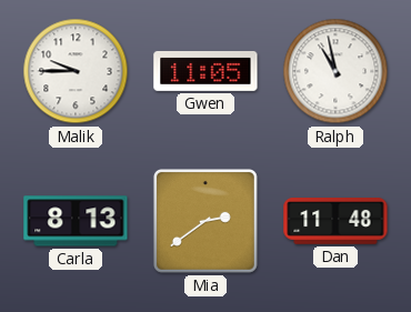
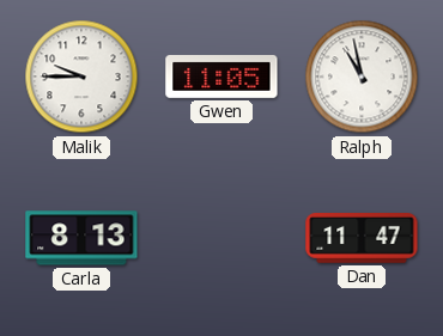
Mia: 2:39 -> none
Dan: 11:48 -> 11:47
